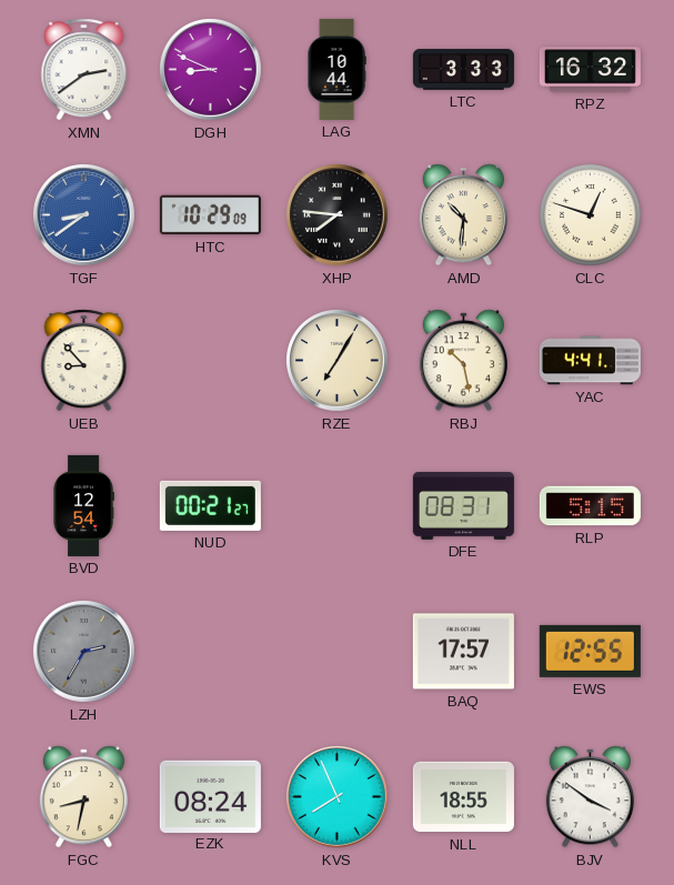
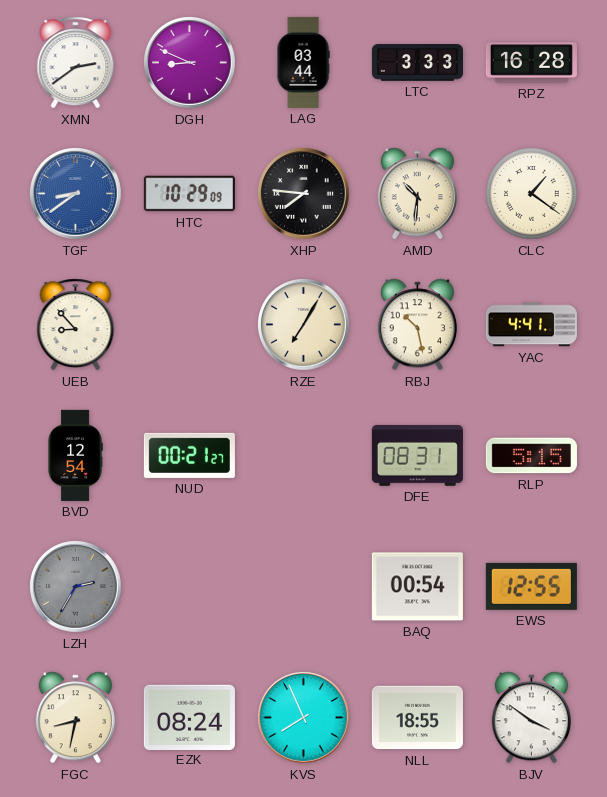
LAG: 10:44 -> 03:44
RPZ: 16:32 -> 16:28
CLC: 12:48 -> 1:21
BAQ: 17:57 -> 00:54
